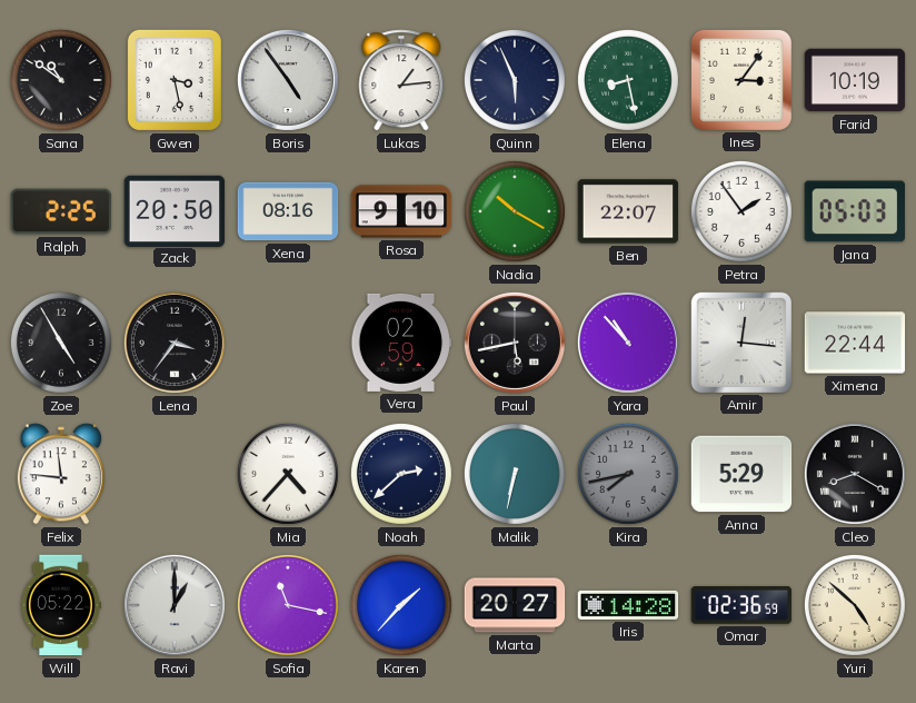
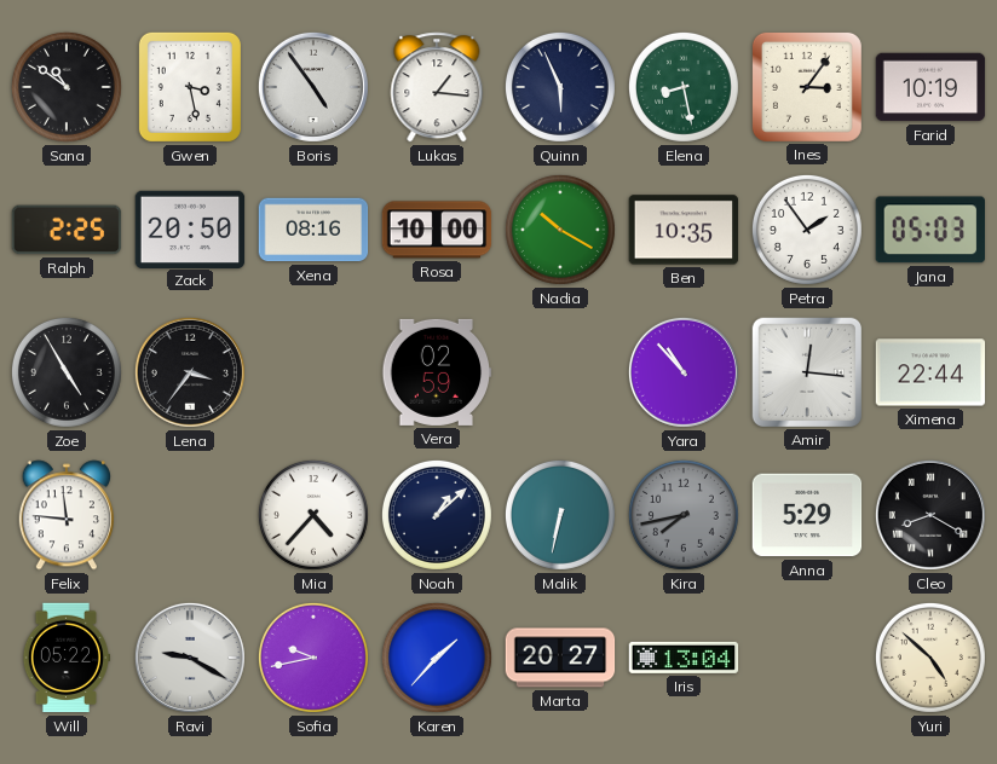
Lukas: 1:14 -> 1:16
Rosa: 9:10 -> 10:00
Ben: 22:07 -> 10:35
Paul: 5:43 -> none
Noah: 2:38 -> 1:08
Ravi: 1:00 -> 9:20
Sofia: 11:17 -> 9:43
Iris: 14:28 -> 13:04
Omar: 02:36 -> none
